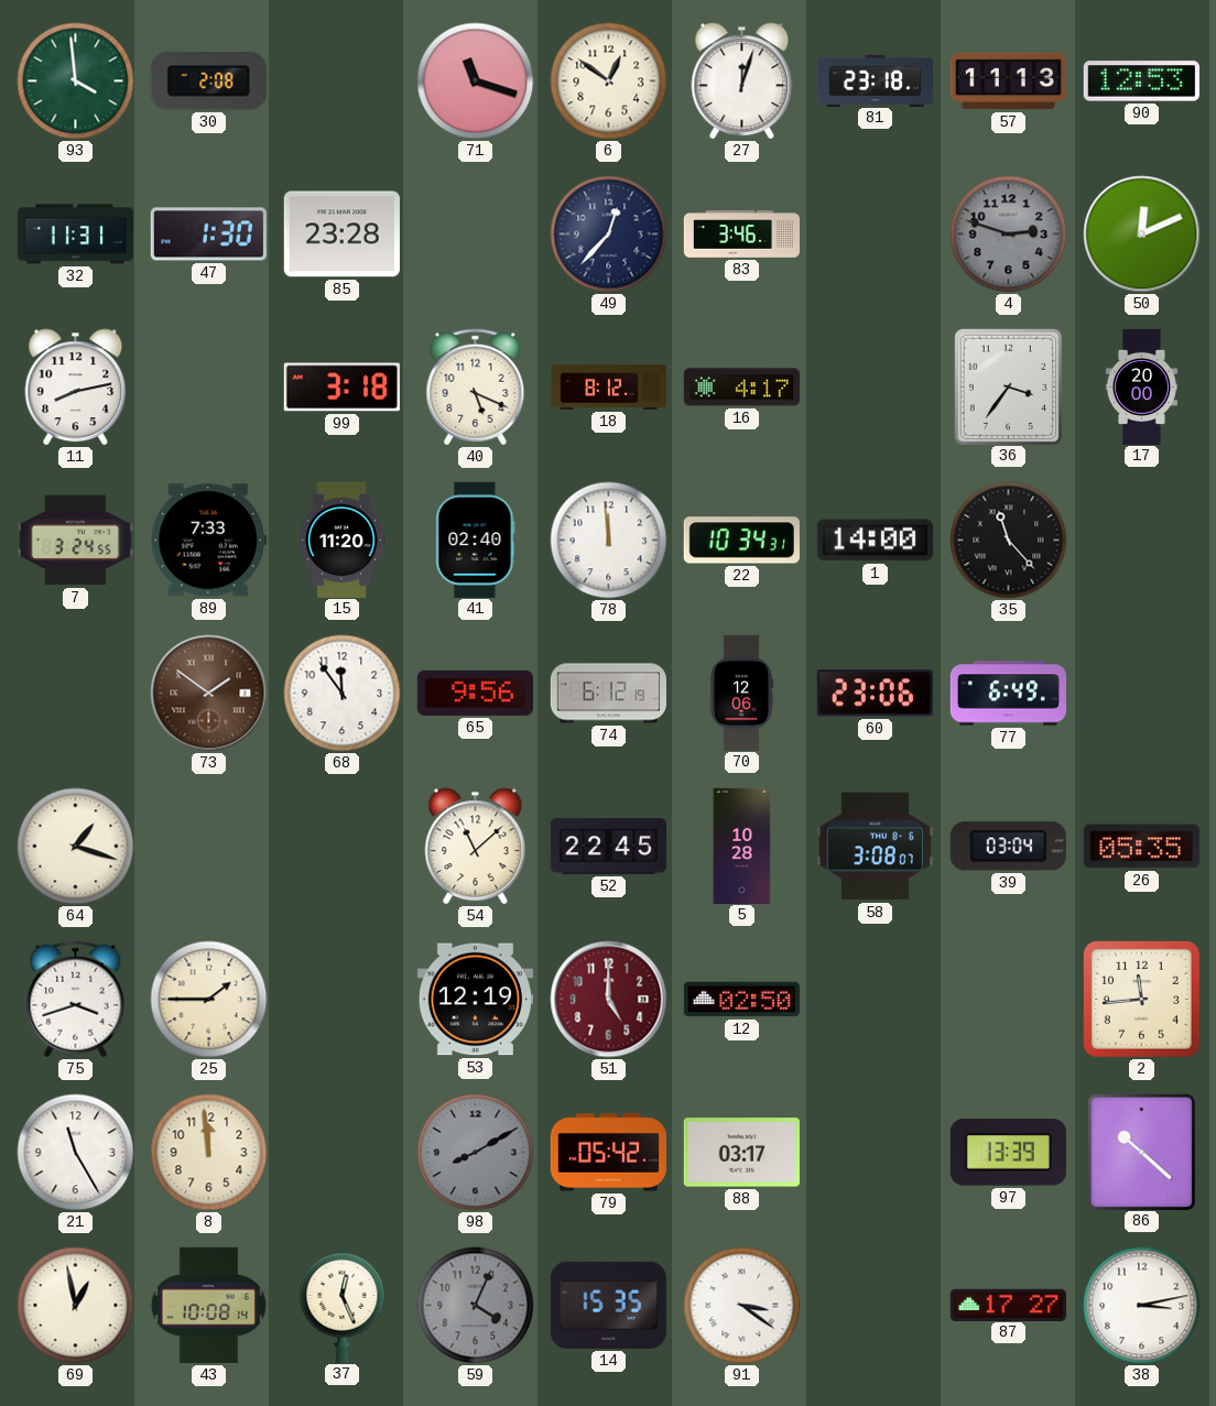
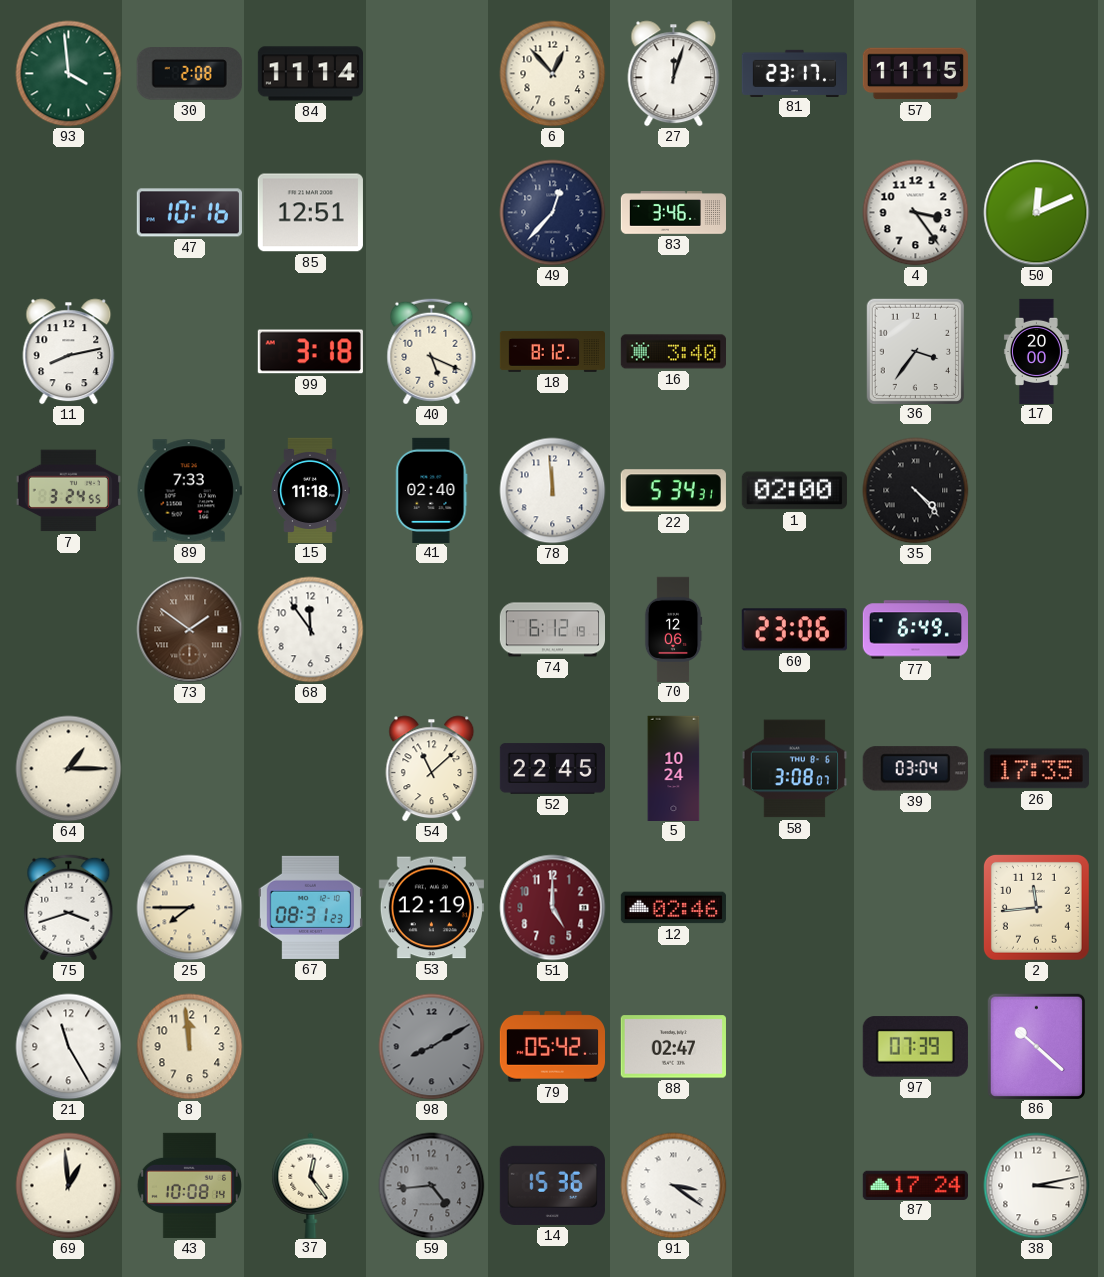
84: none -> 11:14
71: 11:18 -> none
6: 12:51 -> 12:53
81: 23:18 -> 23:17
57: 11:13 -> 11:15
90: 12:53 -> none
32: 11:31 -> none
47: 1:30 -> 10:16
85: 23:28 -> 12:51
4: 2:48 -> 3:24
4 dial: grey -> white
16: 4:17 -> 3:40
15: 11:20 -> 11:18
22: 10:34 -> 5:34
1: 14:00 -> 02:00
35: 11:23 -> 4:23
65: 9:56 -> none
64: 1:18 -> 1:15
5: 10:28 -> 10:24
26: 05:35 -> 17:35
25: 1:45 -> 7:45
67: none -> 08:31
12: 02:50 -> 02:46
88: 03:17 -> 02:47
97: 13:39 -> 07:39
69: 12:58 -> 12:59
37: 12:26 -> 12:24
59: 4:04 -> 4:44
14: 15:35 -> 15:36
87: 17:27 -> 17:24
